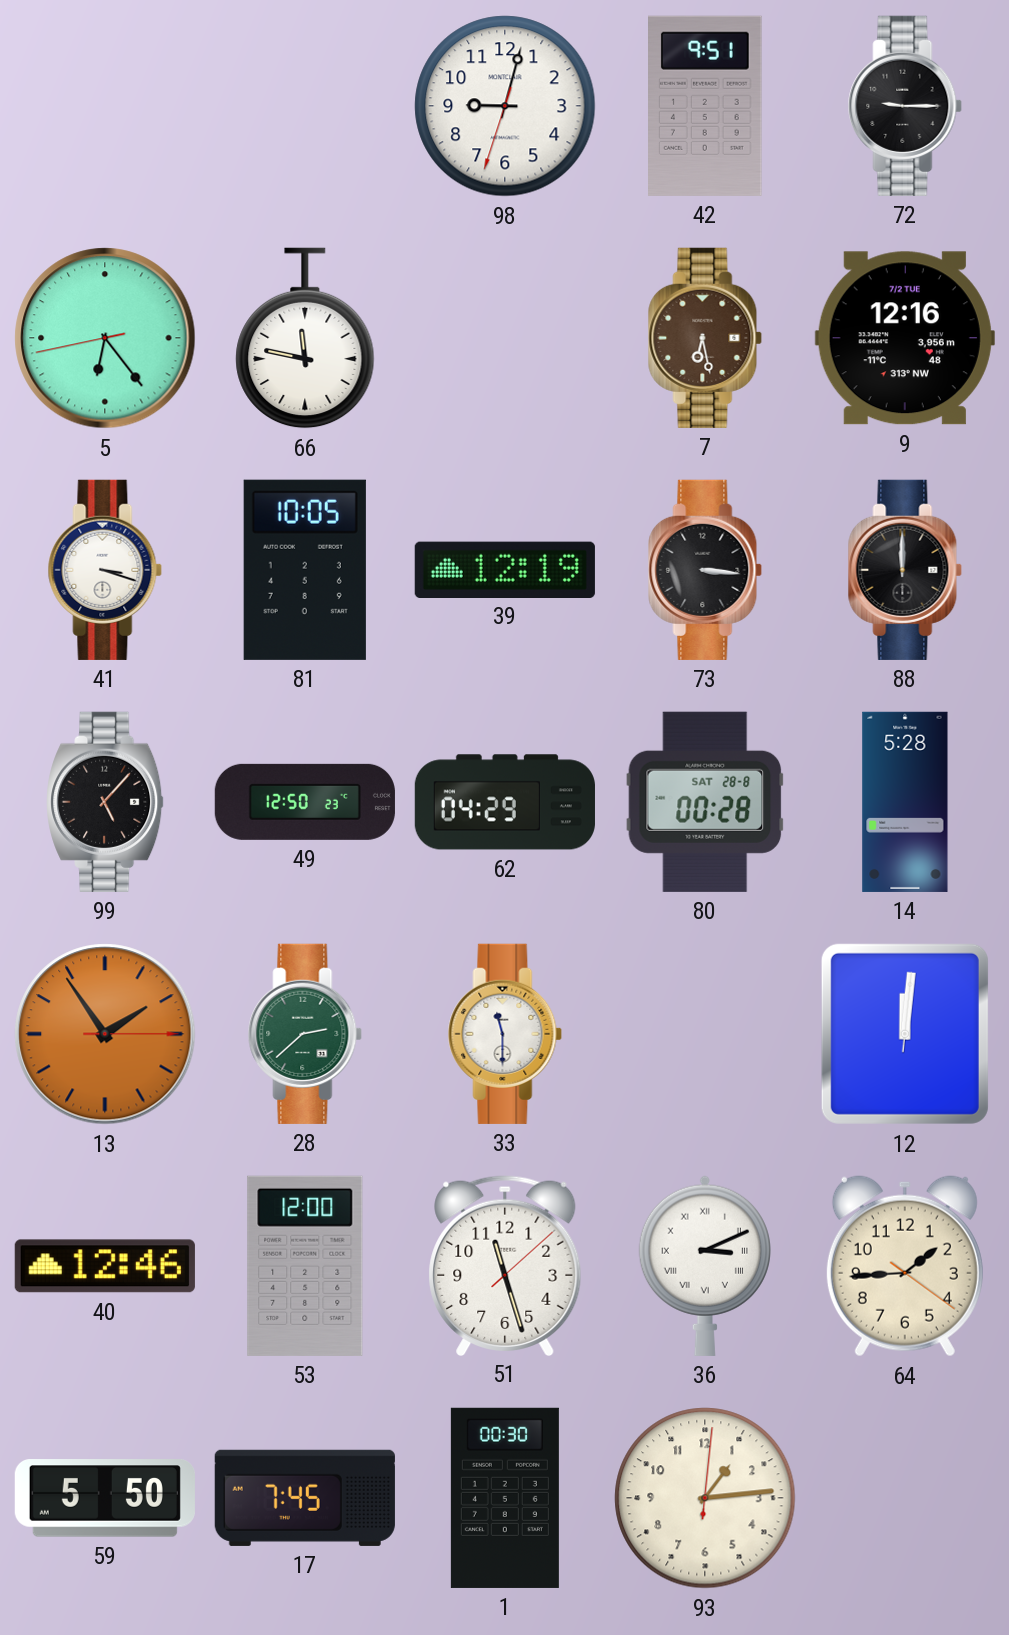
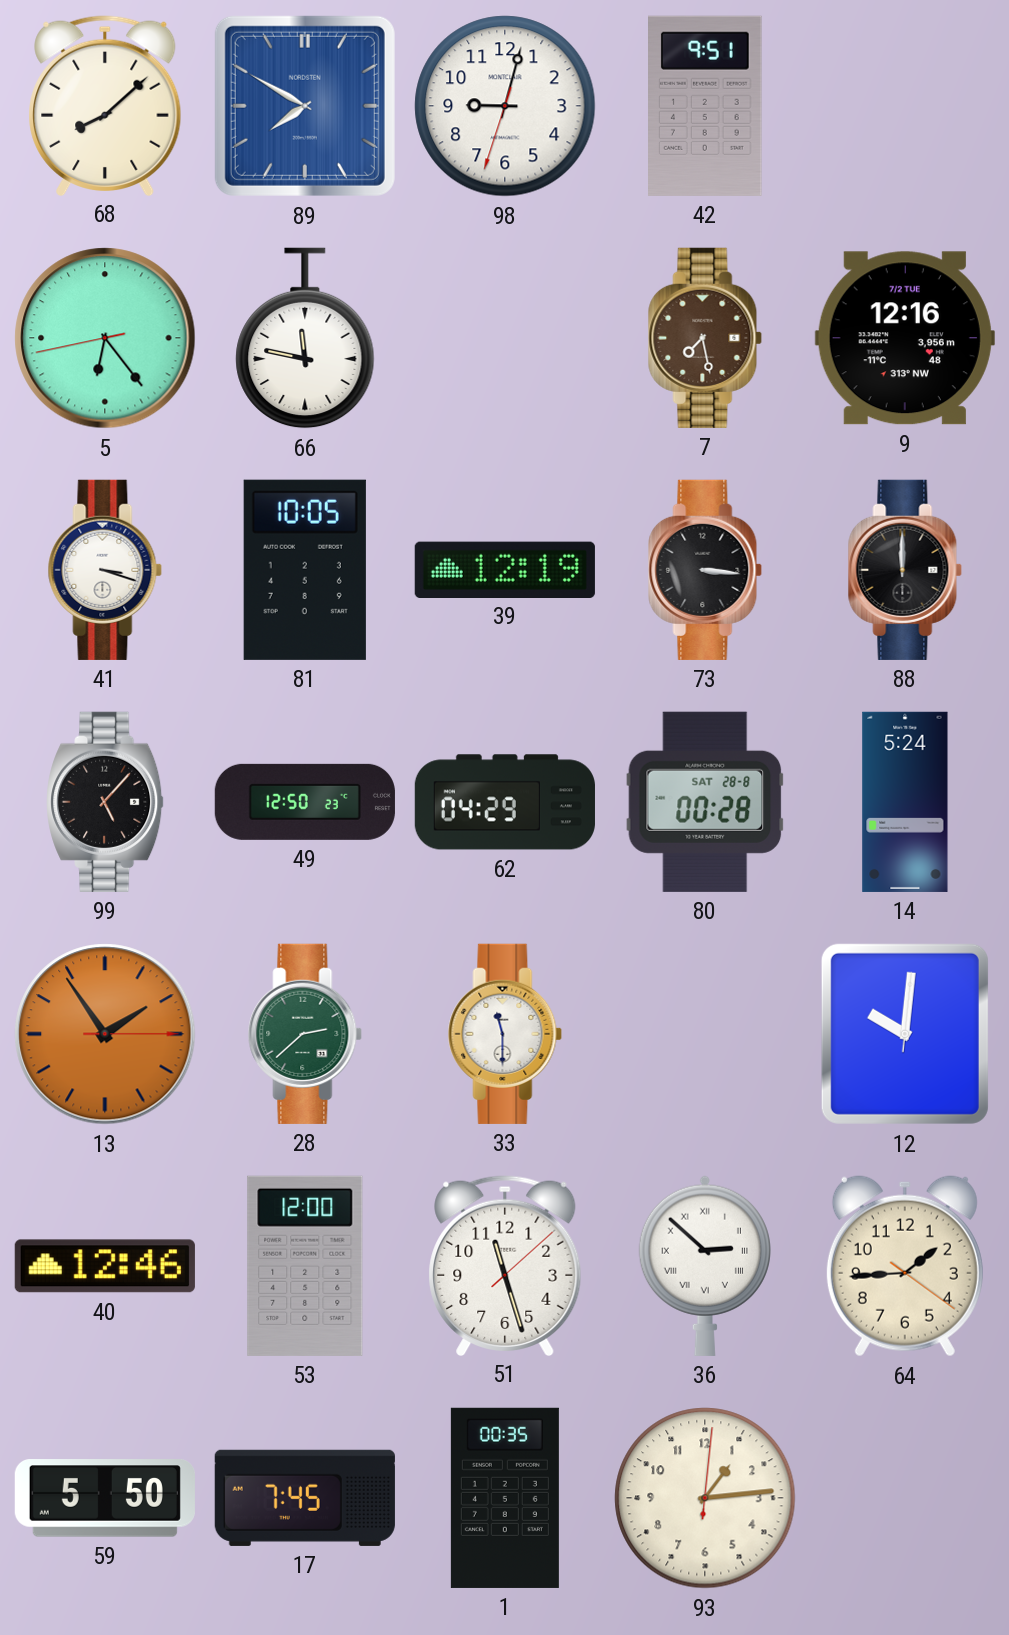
68: none -> 8:08
89: none -> 7:50
72: 9:15 -> none
7: 6:28 -> 7:28
14: 5:28 -> 5:24
12: 12:01 -> 10:01
36: 3:11 -> 2:52
1: 00:30 -> 00:35
